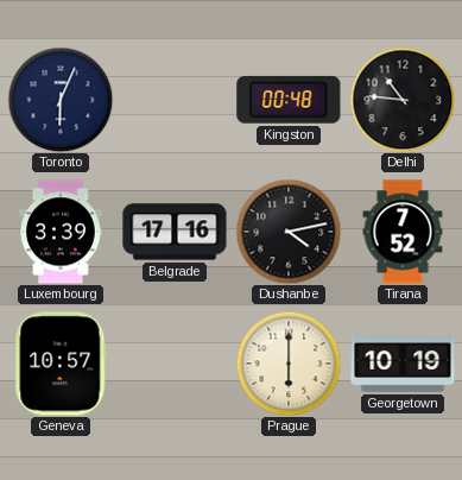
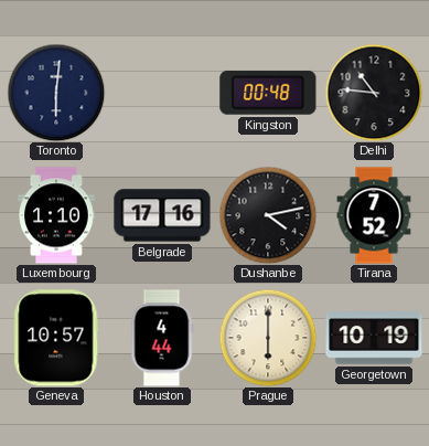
Toronto: 6:04 -> 6:01
Luxembourg: 3:39 -> 1:10
Houston: none -> 4:44
